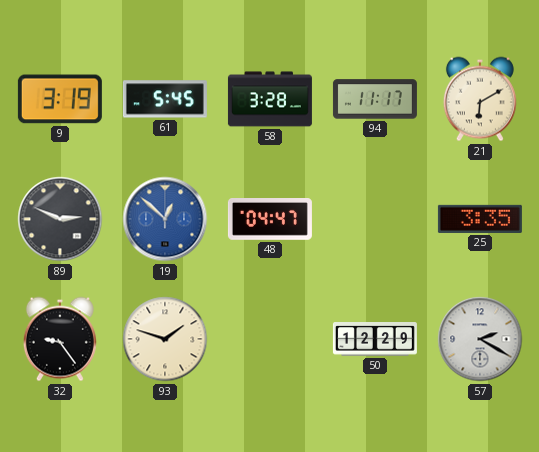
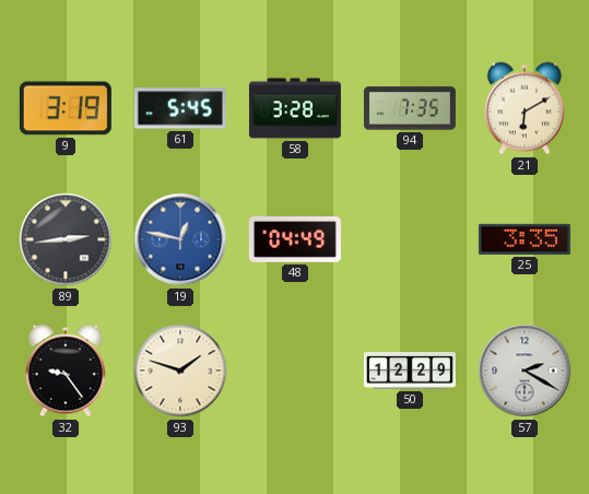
94: 11:17 -> 7:35
89: 2:49 -> 2:44
19: 12:52 -> 12:47
48: 04:47 -> 04:49
